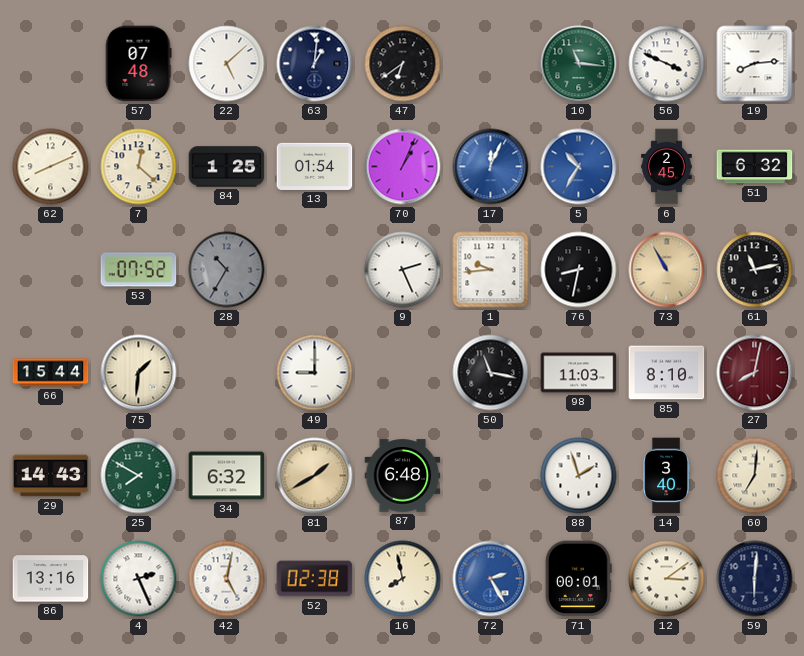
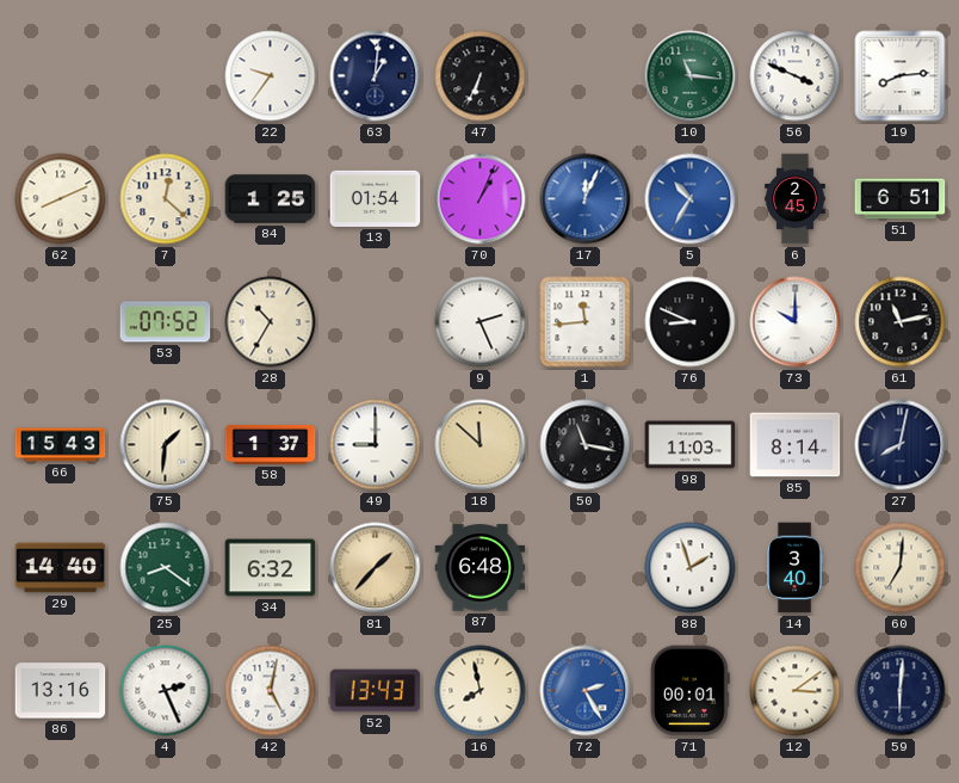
57: 07:48 -> none
22: 5:08 -> 9:36
47: 6:39 -> 6:34
51: 6:32 -> 6:51
28 dial: grey -> cream
1: 9:44 -> 11:44
76: 8:32 -> 8:49
73: 10:55 -> 10:00
73 dial: champagne -> white
66: 15:44 -> 15:43
58: none -> 1:37
18: none -> 11:52
85: 8:10 -> 8:14
27 dial: burgundy -> navy
29: 14:43 -> 14:40
25: 7:50 -> 8:21
81: 1:40 -> 1:37
52: 02:38 -> 13:43
